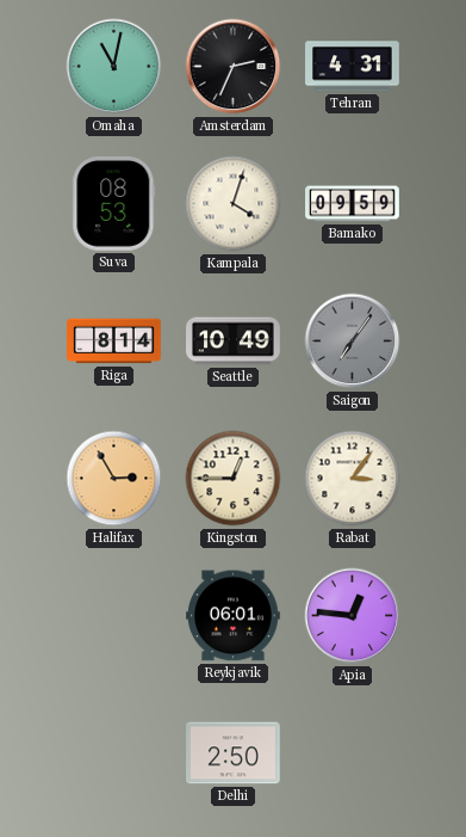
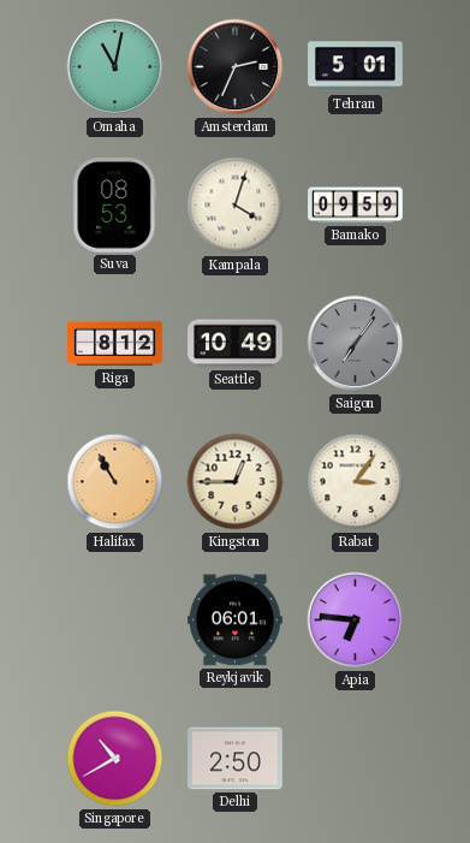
Tehran: 4:31 -> 5:01
Riga: 8:14 -> 8:12
Halifax: 2:55 -> 10:55
Apia: 12:46 -> 6:46
Singapore: none -> 10:40
